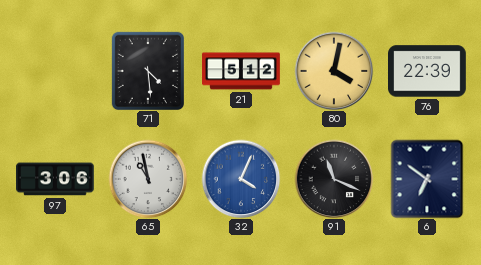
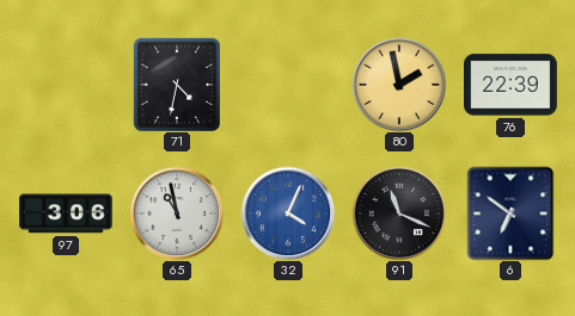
71: 4:29 -> 4:32
21: 5:12 -> none
80: 4:02 -> 1:58
